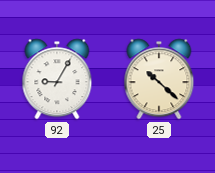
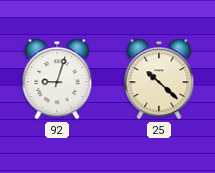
92: 9:05 -> 9:03
